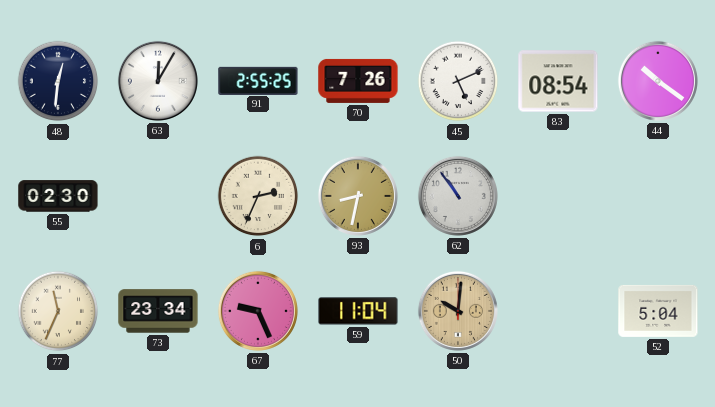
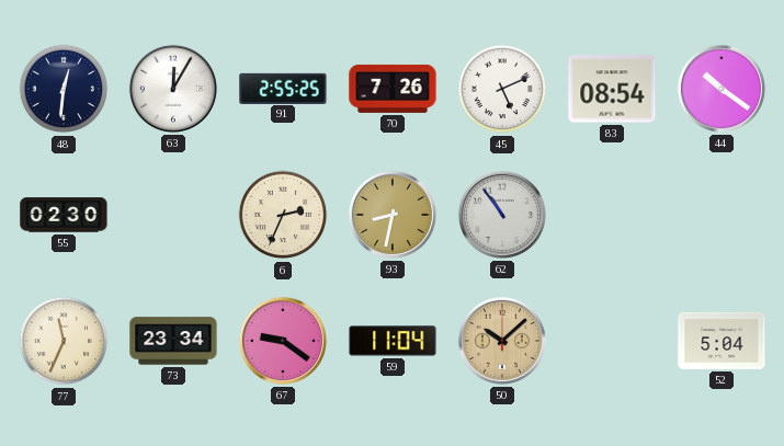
67: 9:26 -> 9:21
50: 10:01 -> 10:08
